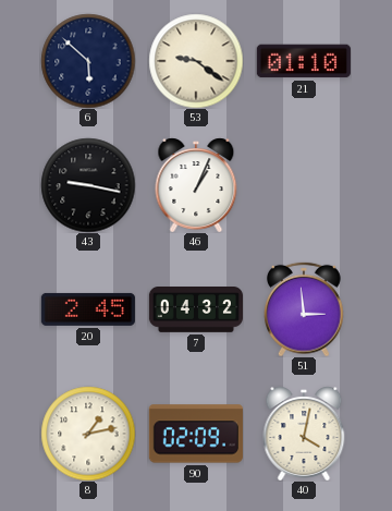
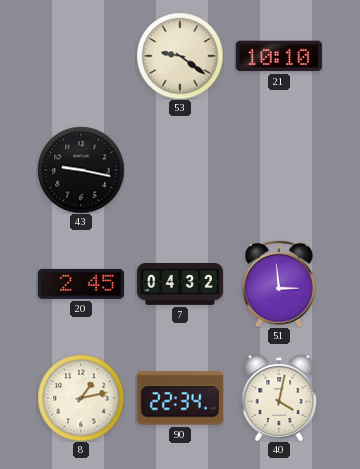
6: 5:52 -> none
21: 01:10 -> 10:10
46: 1:04 -> none
90: 02:09 -> 22:34
